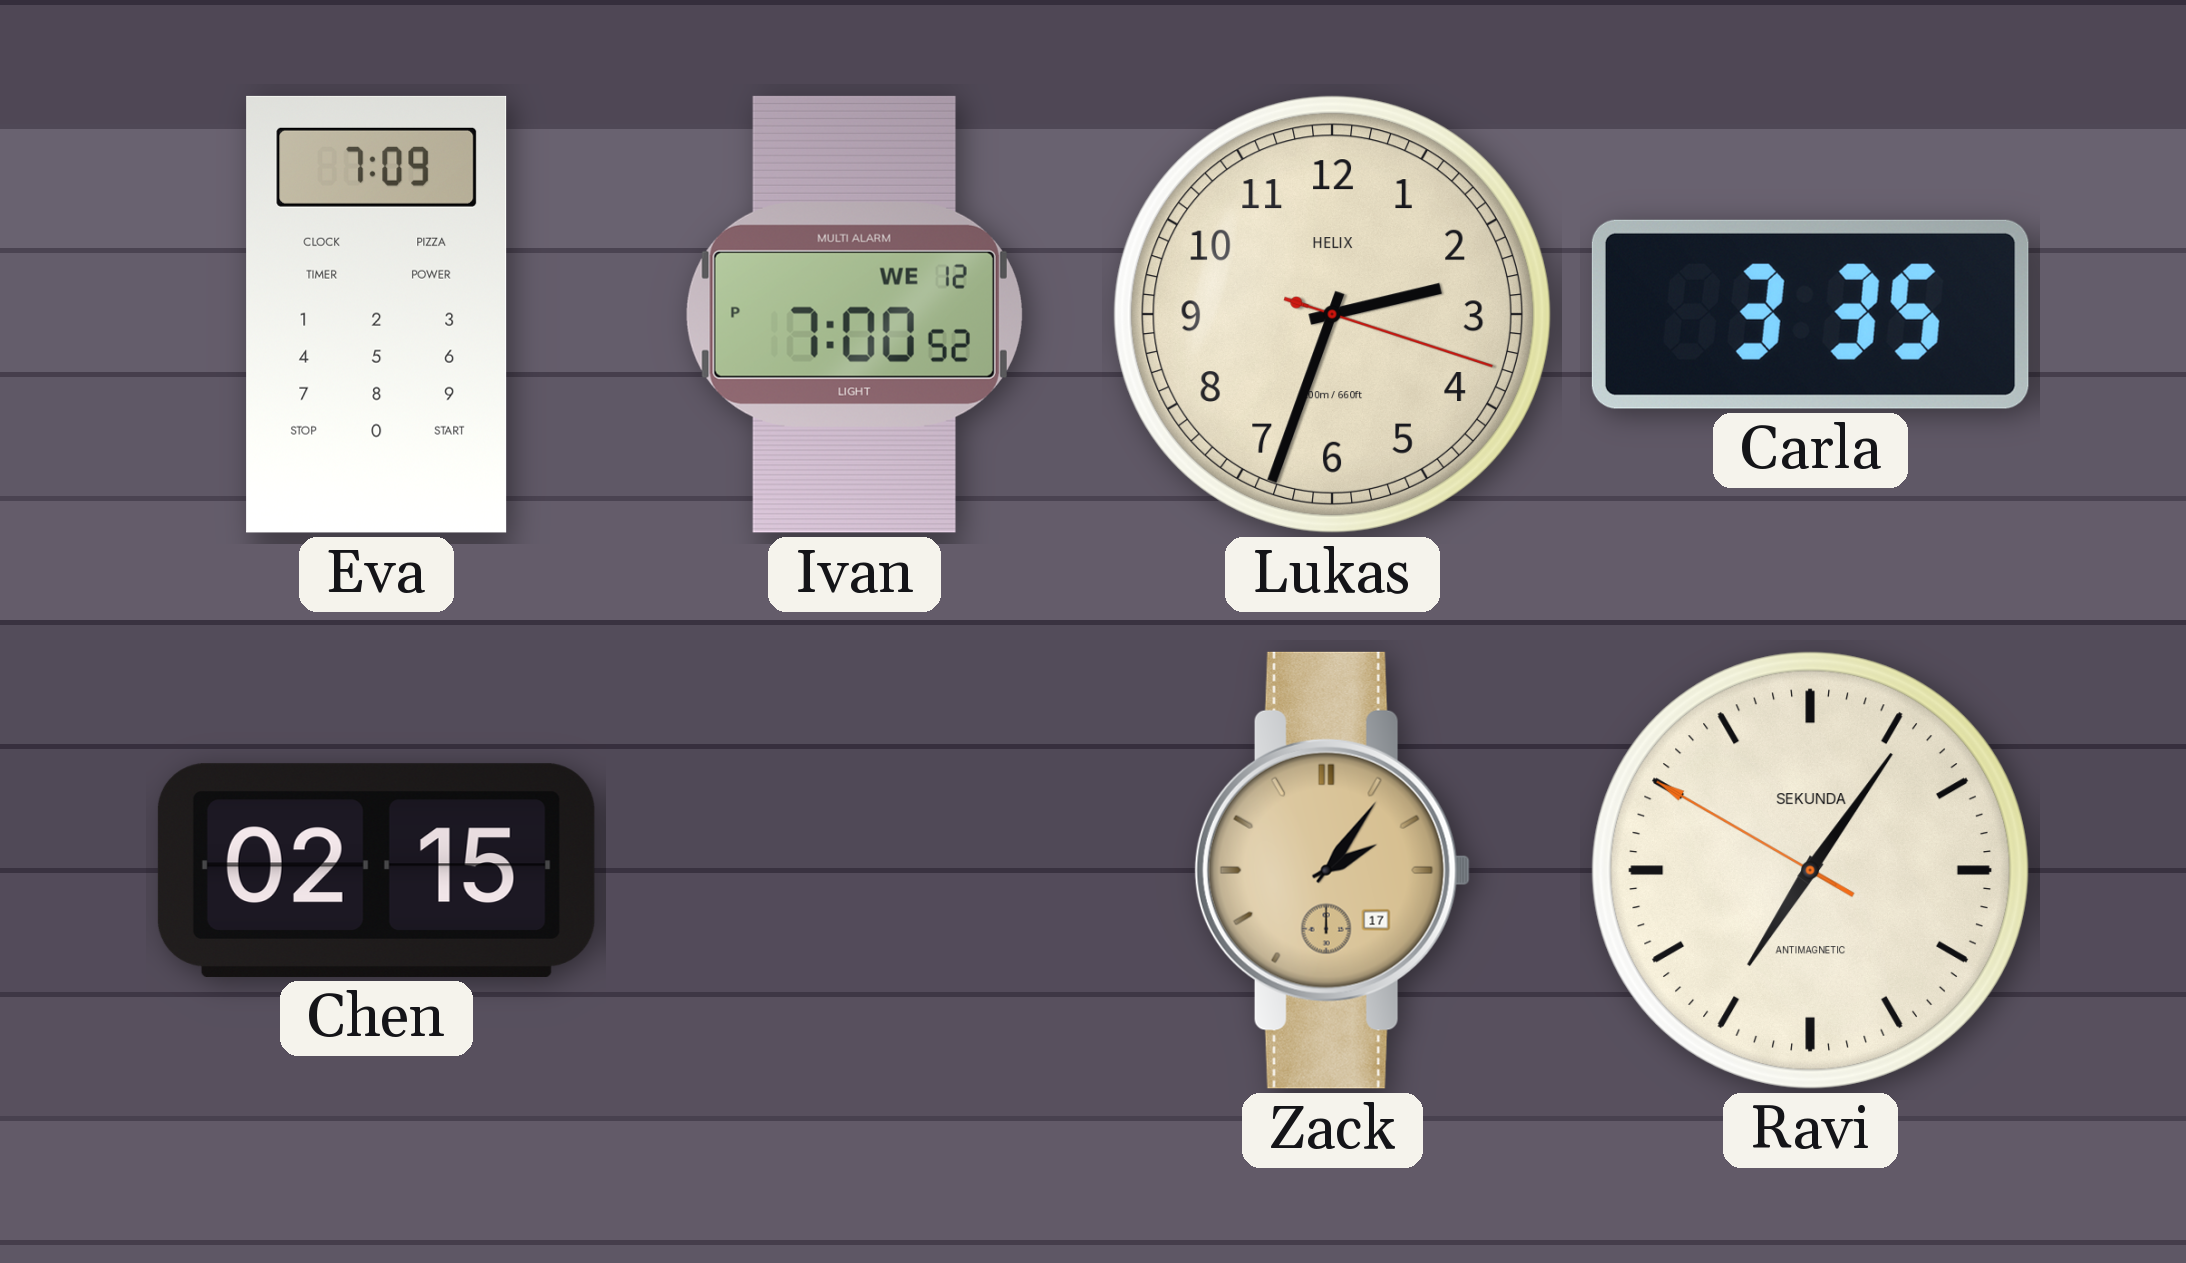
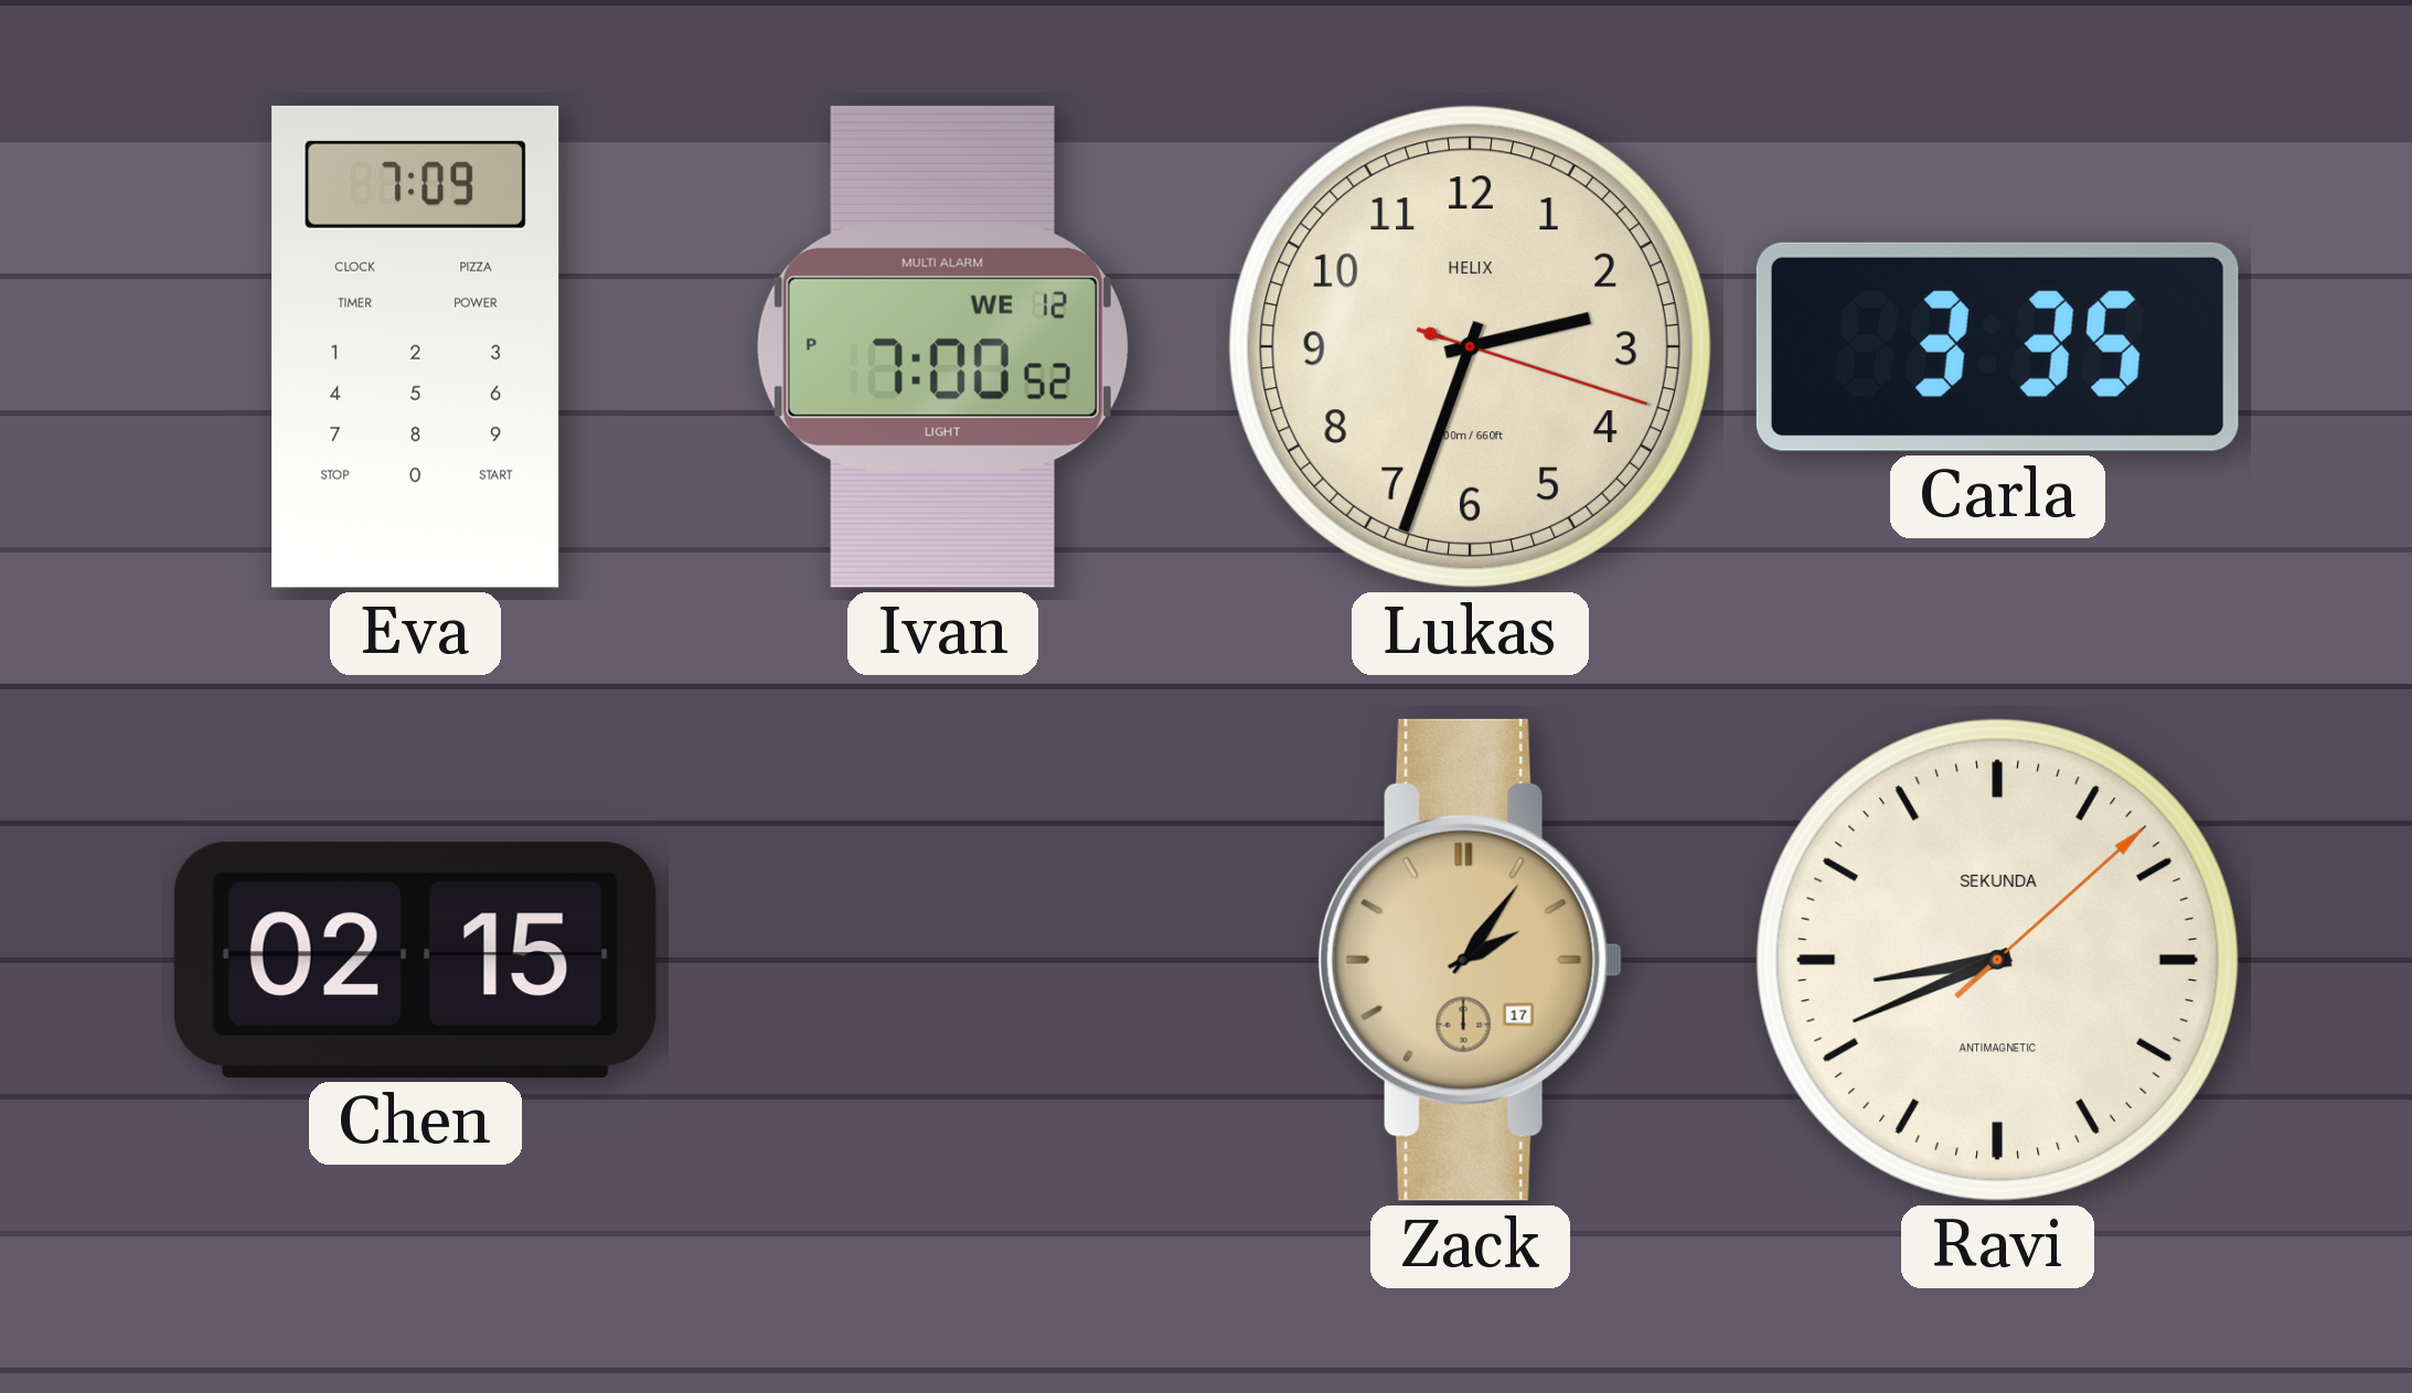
Ravi: 7:05 -> 8:41
